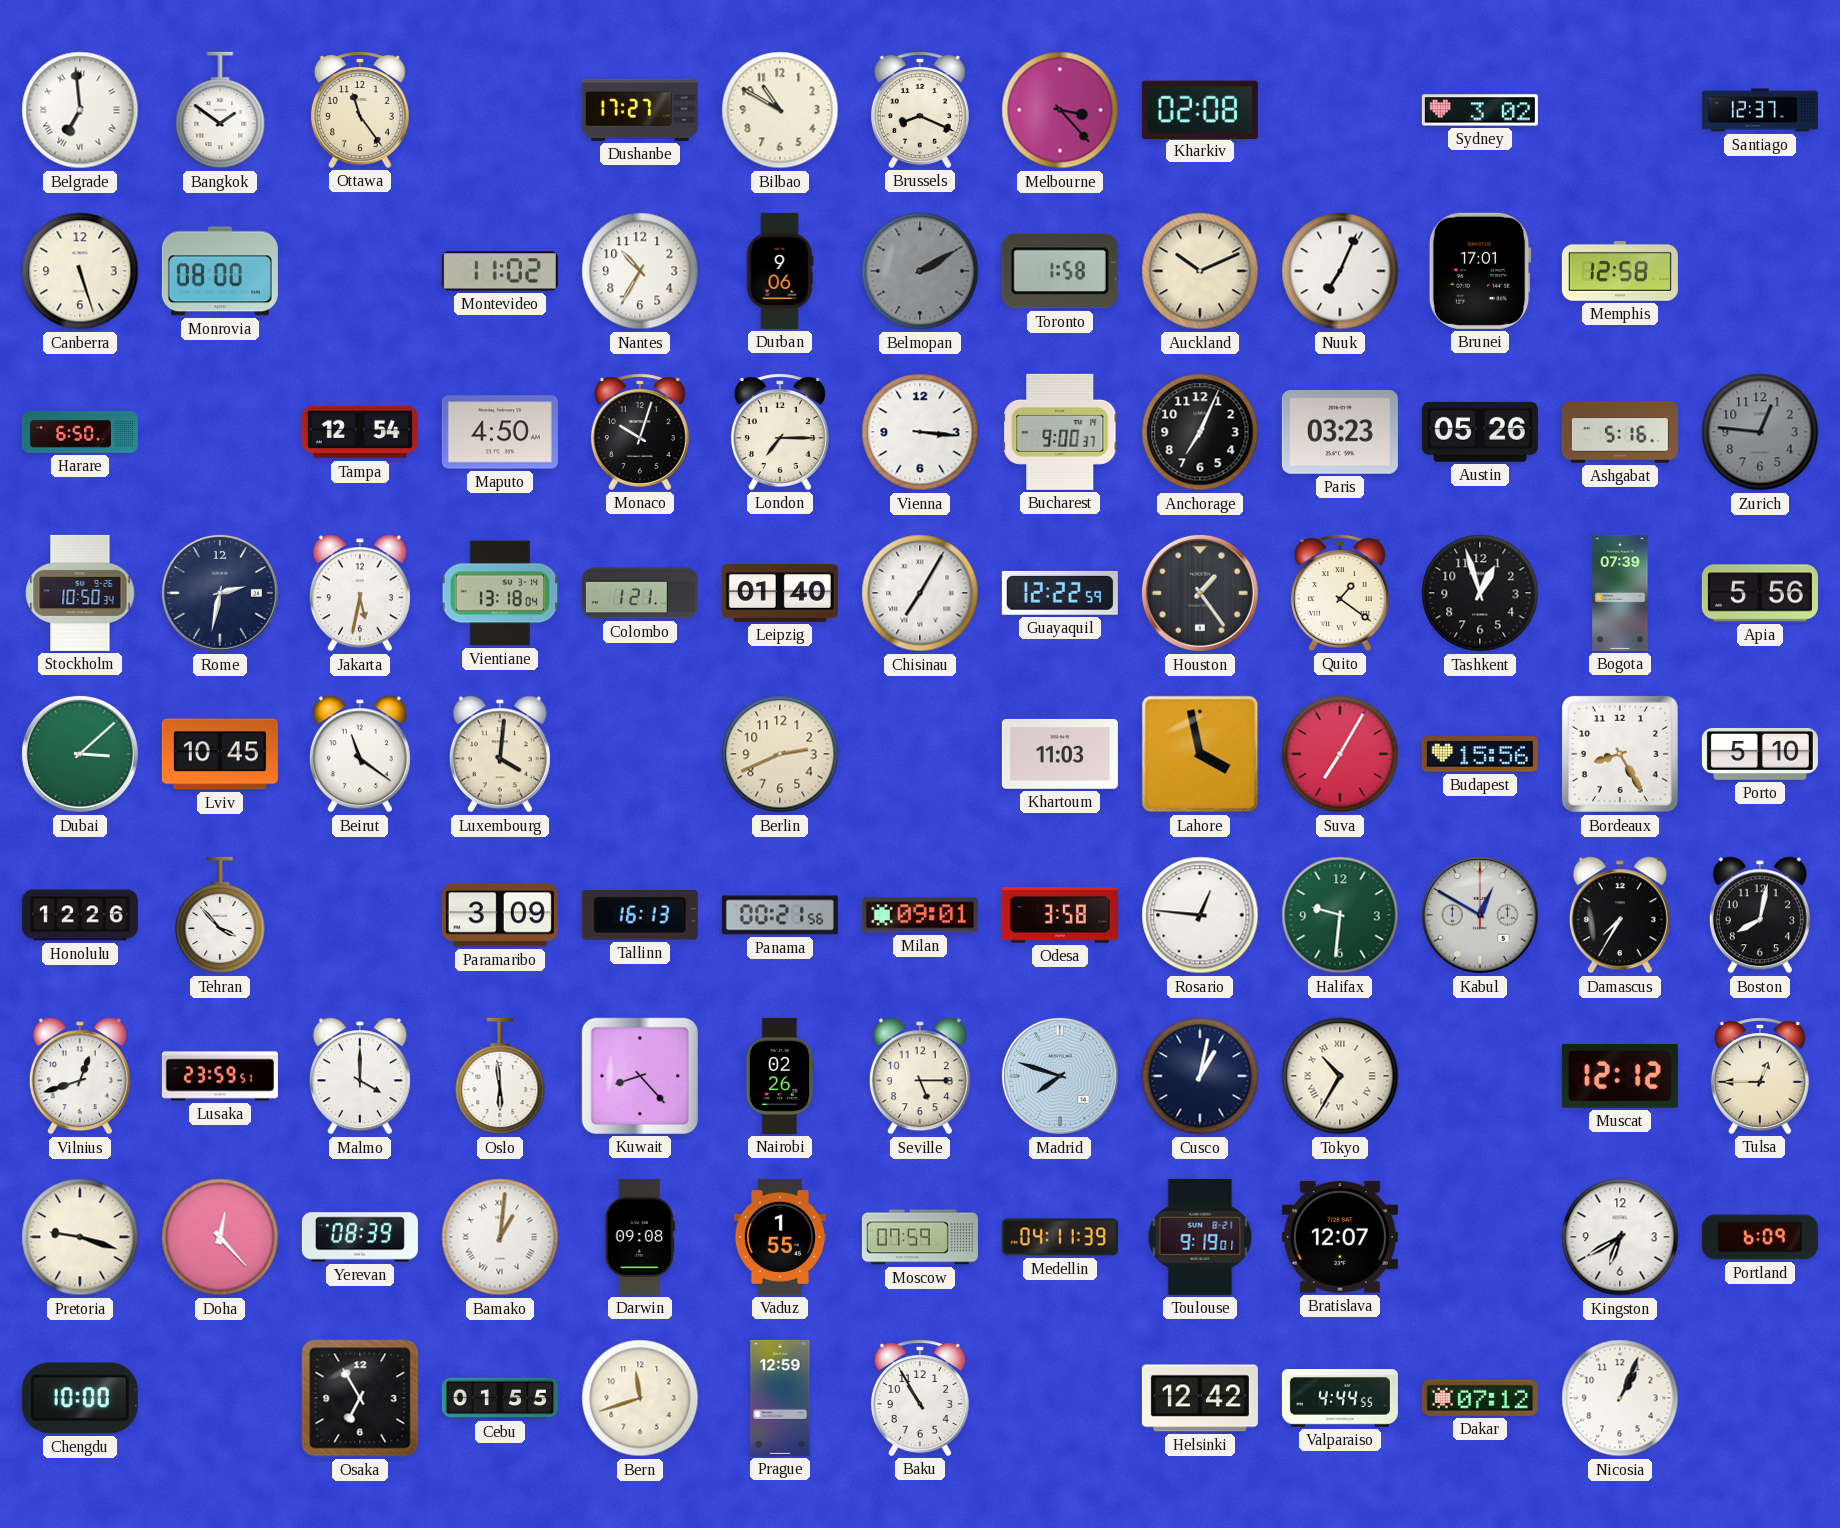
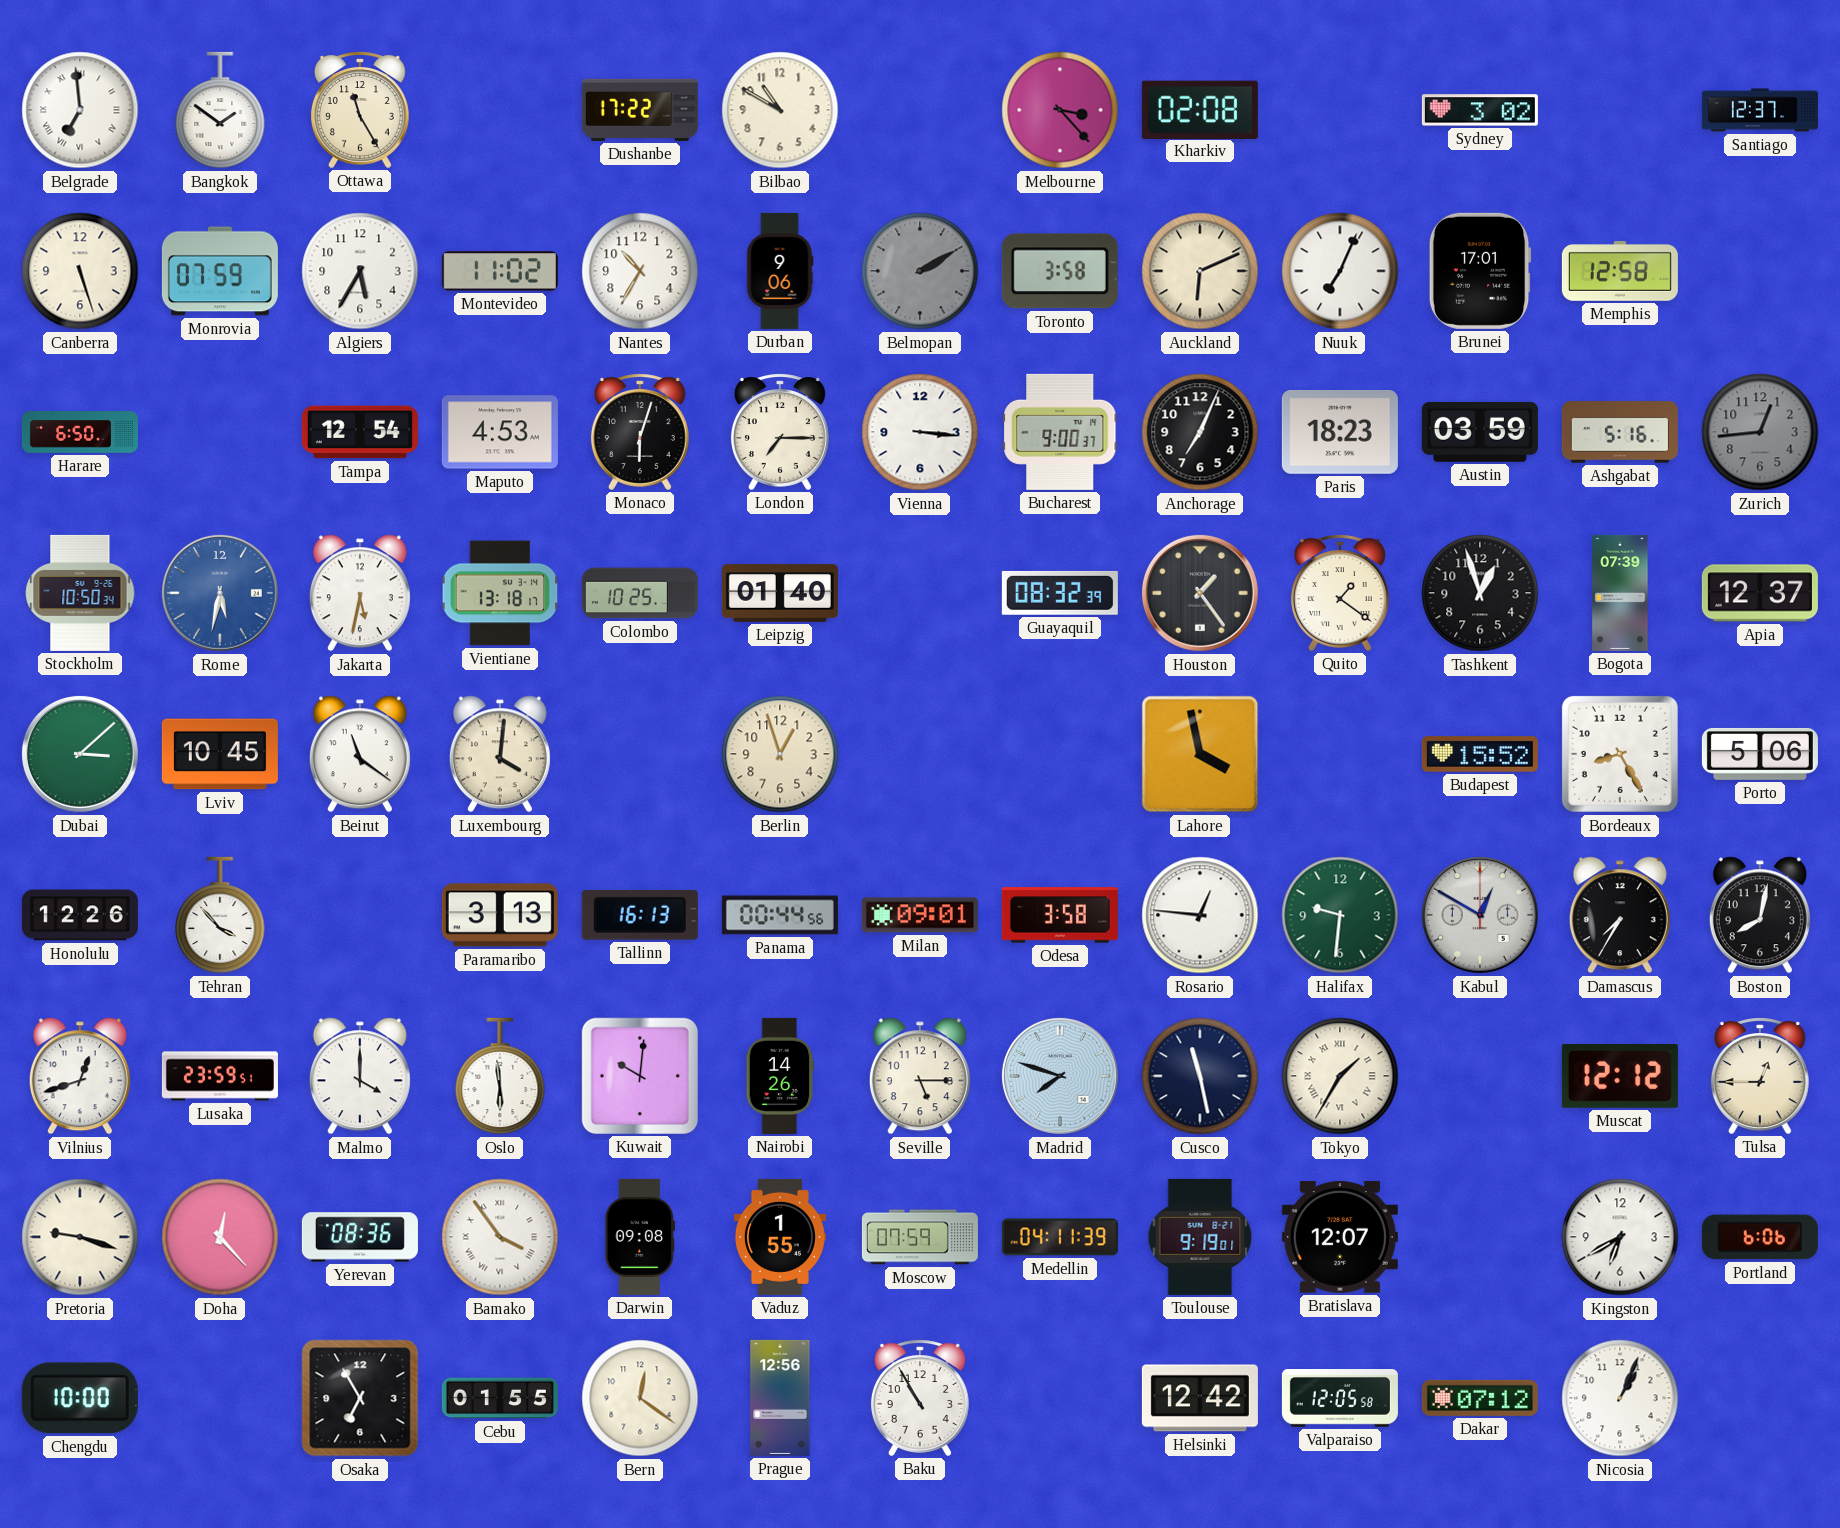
Ottawa: 11:24 -> 11:25
Dushanbe: 17:27 -> 17:22
Brussels: 8:19 -> none
Monrovia: 08:00 -> 07:59
Algiers: none -> 5:35
Toronto: 1:58 -> 3:58
Auckland: 10:11 -> 6:11
Maputo: 4:50 -> 4:53
Monaco: 10:03 -> 6:03
Paris: 03:23 -> 18:23
Austin: 05:26 -> 03:59
Zurich: 12:46 -> 12:44
Rome: 2:32 -> 5:32
Rome dial: navy -> blue
Vientiane: 13:18:04 -> 13:18:17
Colombo: 1:21 -> 10:25
Chisinau: 7:05 -> none
Guayaquil: 12:22 -> 08:32
Apia: 5:56 -> 12:37
Berlin: 2:41 -> 12:57
Khartoum: 11:03 -> none
Suva: 7:05 -> none
Budapest: 15:56 -> 15:52
Porto: 5:10 -> 5:06
Paramaribo: 3:09 -> 3:13
Panama: 00:21 -> 00:44
Kuwait: 8:23 -> 10:01
Nairobi: 02:26 -> 14:26
Cusco: 1:02 -> 11:28
Tokyo: 10:35 -> 1:35
Yerevan: 08:39 -> 08:36
Bamako: 1:01 -> 3:54
Portland: 6:09 -> 6:06
Bern: 11:42 -> 12:21
Prague: 12:59 -> 12:56
Valparaiso: 4:44 -> 12:05
